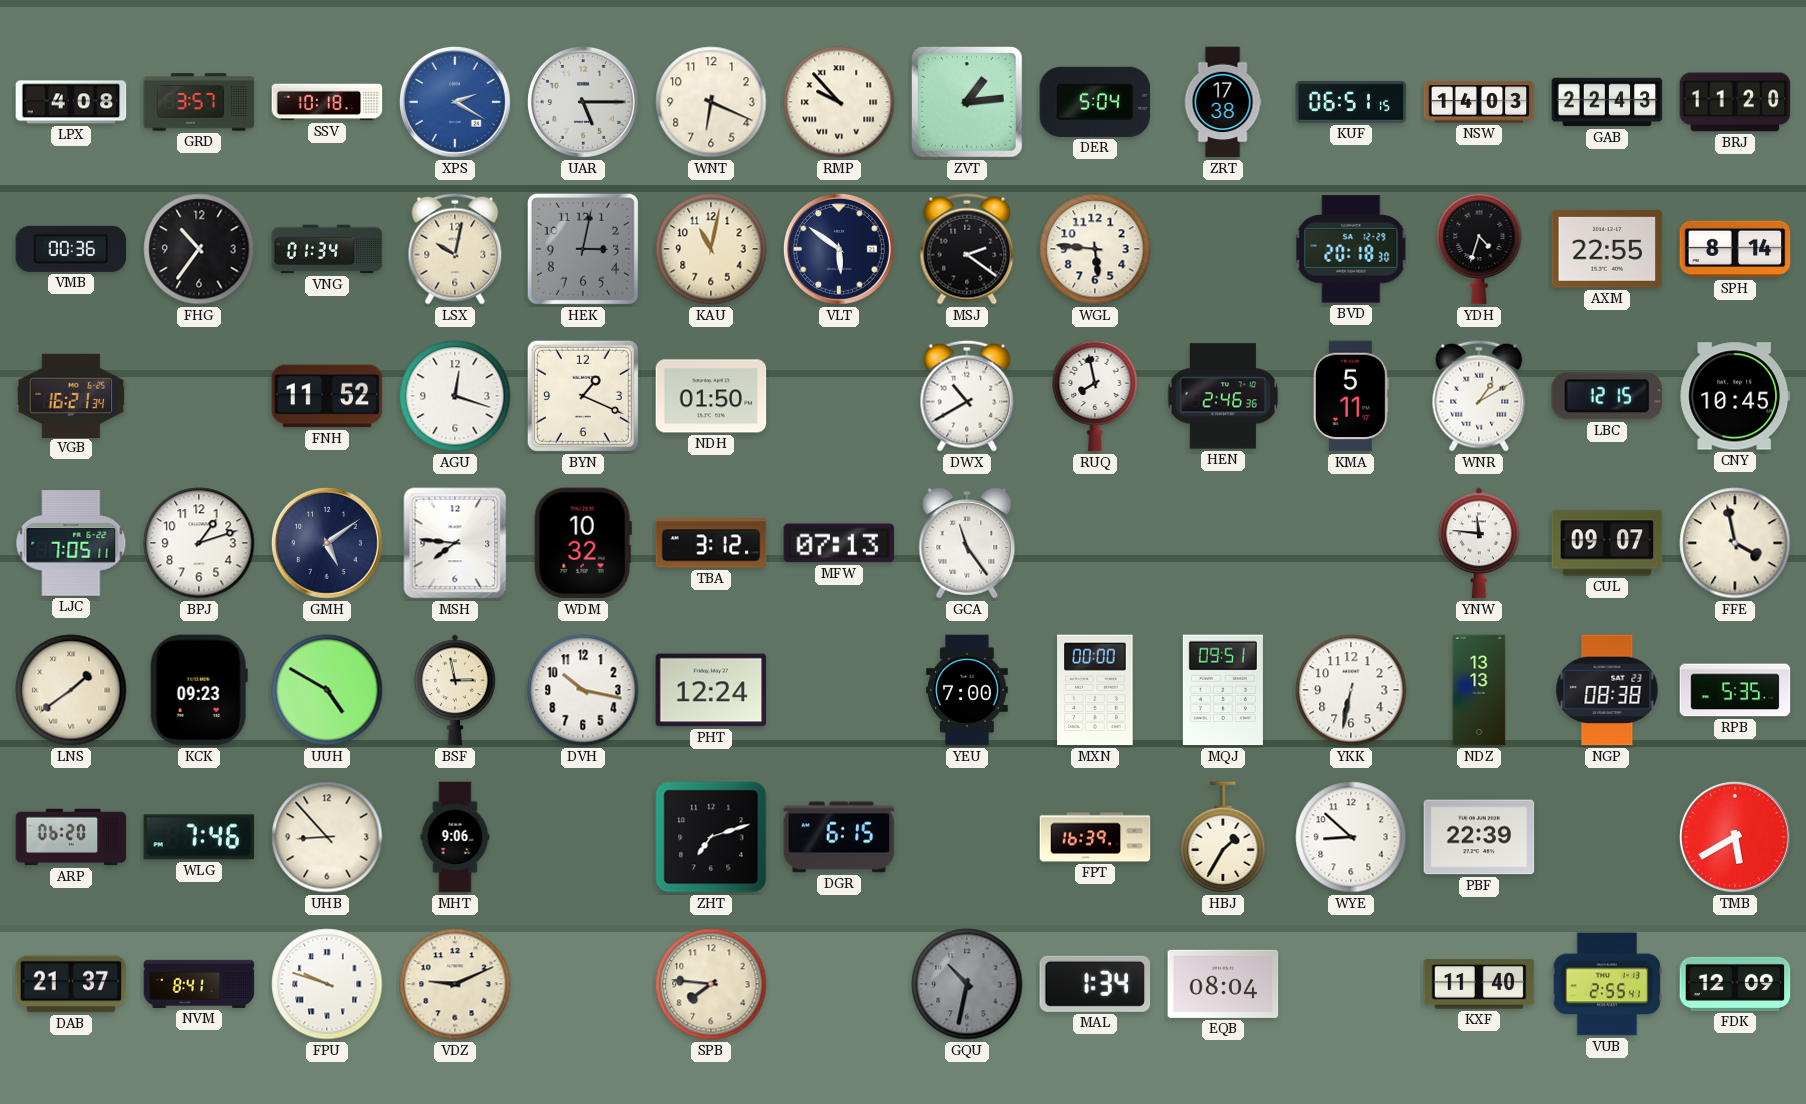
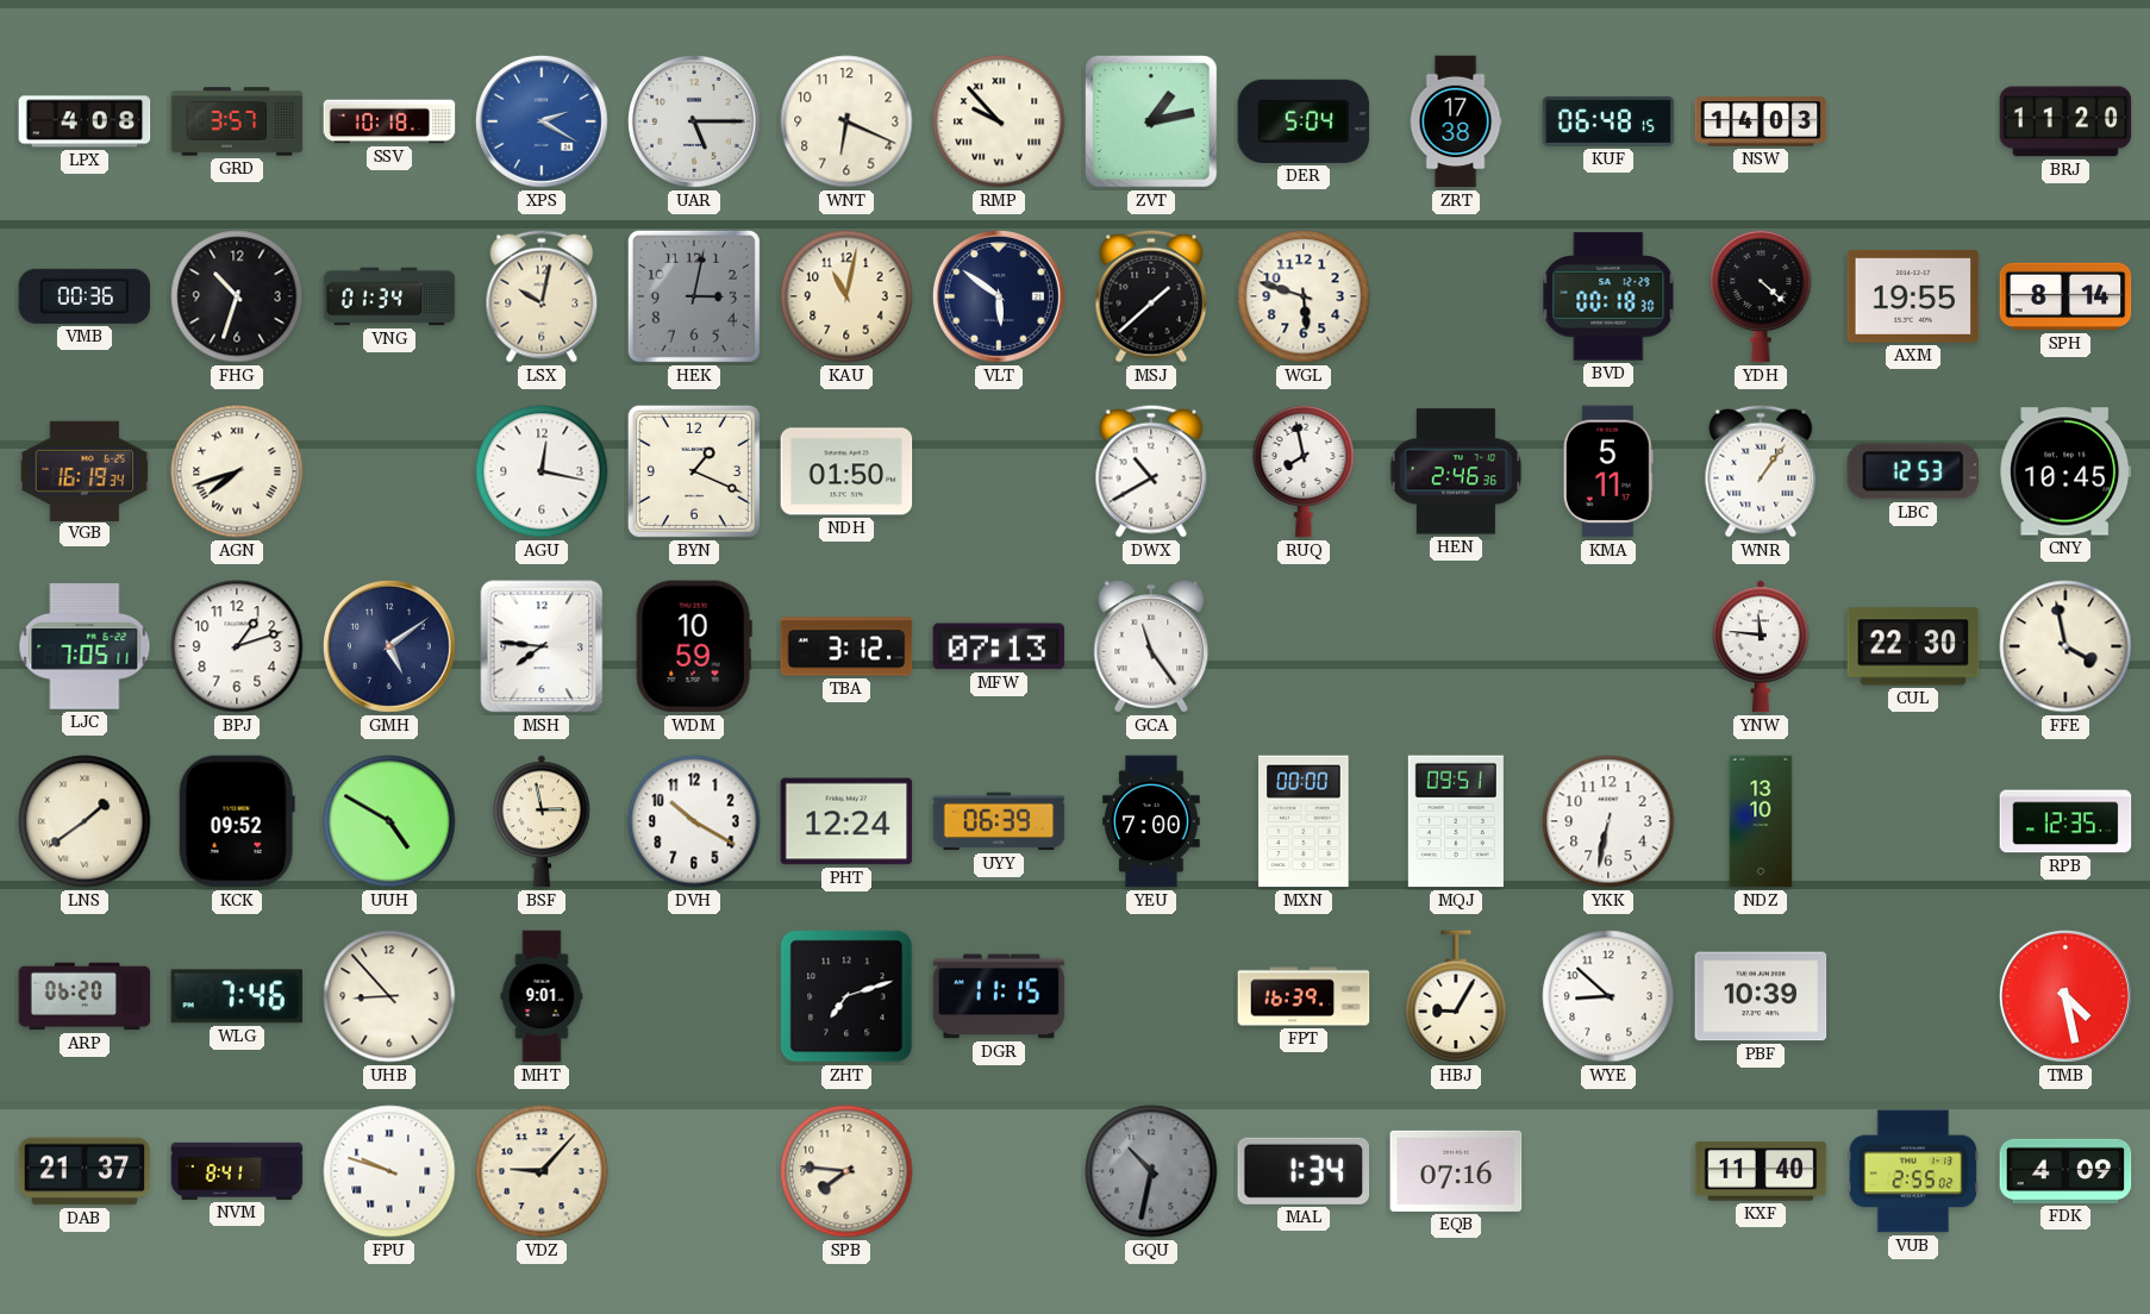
ZVT: 1:14 -> 1:13
KUF: 06:51 -> 06:48
GAB: 22:43 -> none
FHG: 10:36 -> 10:33
MSJ: 2:21 -> 1:38
WGL: 5:46 -> 5:48
BVD: 20:18 -> 00:18
YDH: 4:33 -> 4:22
AXM: 22:55 -> 19:55
VGB: 16:21 -> 16:19
AGN: none -> 7:42
FNH: 11:52 -> none
AGU: 12:18 -> 12:17
WNR: 1:10 -> 1:06
LBC: 12:15 -> 12:53
WDM: 10:32 -> 10:59
CUL: 09:07 -> 22:30
KCK: 09:23 -> 09:52
DVH: 10:17 -> 10:20
UYY: none -> 06:39
NDZ: 13:13 -> 13:10
NGP: 08:38 -> none
RPB: 5:35 -> 12:35
MHT: 9:06 -> 9:01
DGR: 6:15 -> 11:15
HBJ: 1:35 -> 9:05
PBF: 22:39 -> 10:39
TMB: 5:40 -> 4:28
VDZ: 9:11 -> 9:07
EQB: 08:04 -> 07:16
VUB: 2:55:41 -> 2:55:02
FDK: 12:09 -> 4:09
